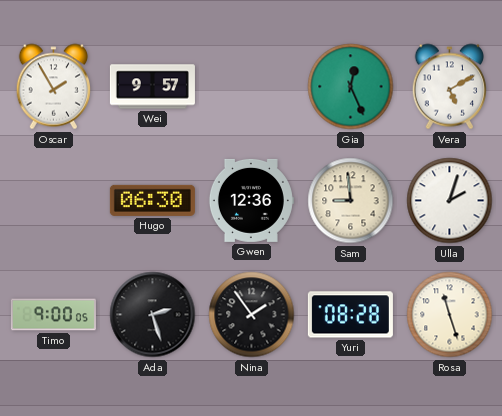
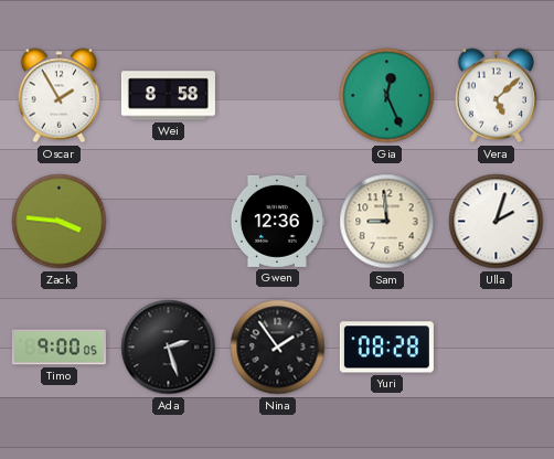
Wei: 9:57 -> 8:58
Vera: 5:10 -> 5:08
Zack: none -> 3:46
Hugo: 06:30 -> none
Rosa: 11:27 -> none
